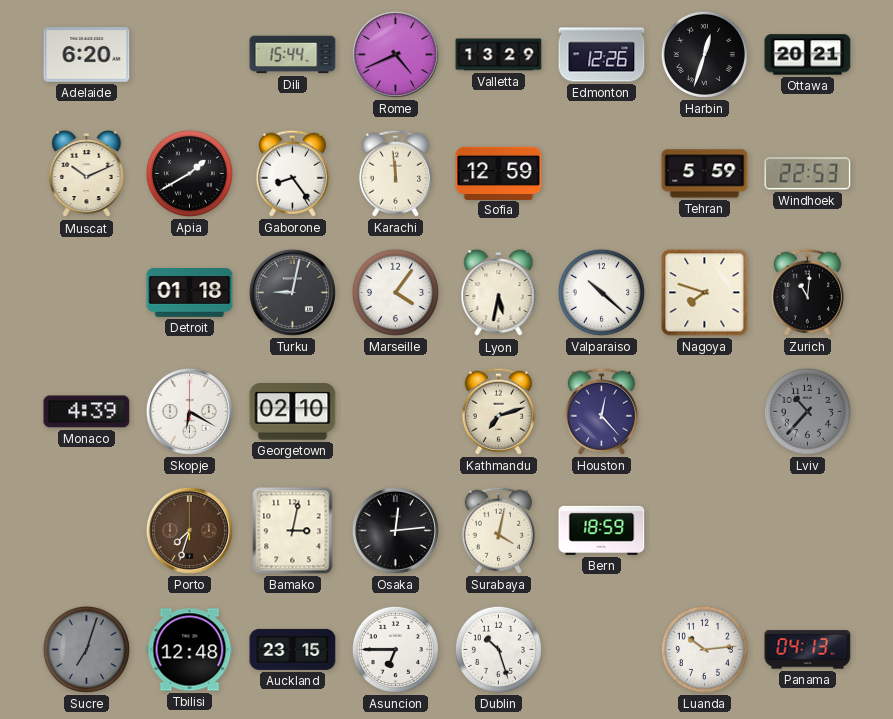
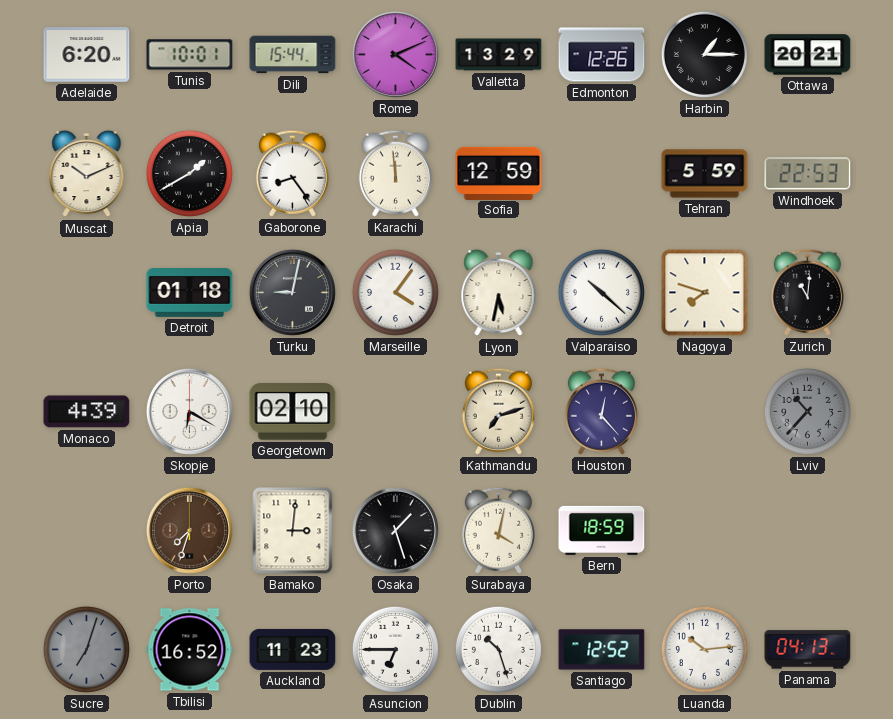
Tunis: none -> 10:01
Rome: 4:41 -> 4:11
Harbin: 12:33 -> 1:15
Bamako: 3:02 -> 3:01
Osaka: 12:14 -> 1:27
Tbilisi: 12:48 -> 16:52
Auckland: 23:15 -> 11:23
Santiago: none -> 12:52
